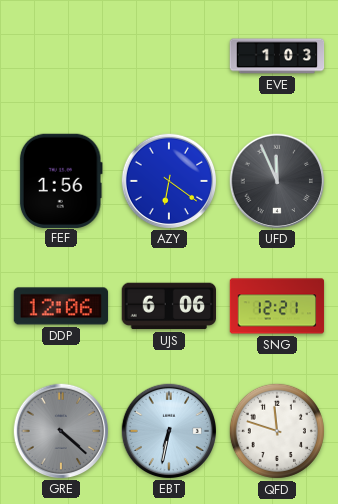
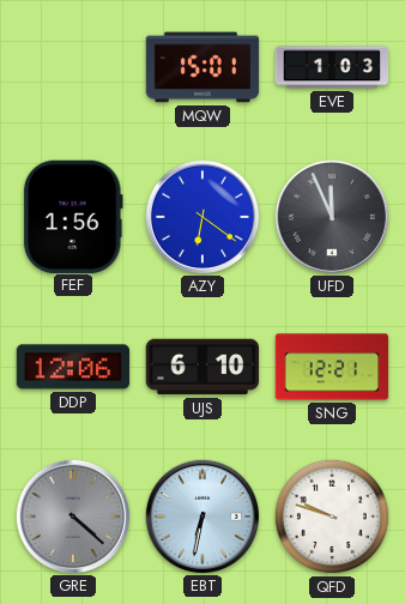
MQW: none -> 15:01
UJS: 6:06 -> 6:10
QFD: 11:48 -> 9:48
